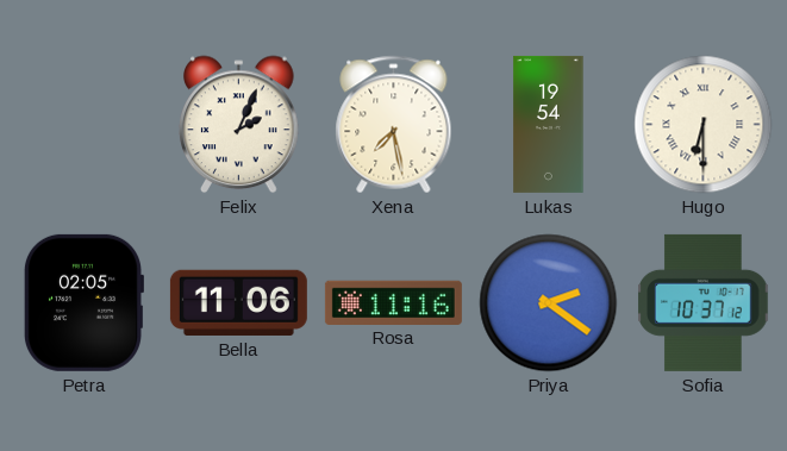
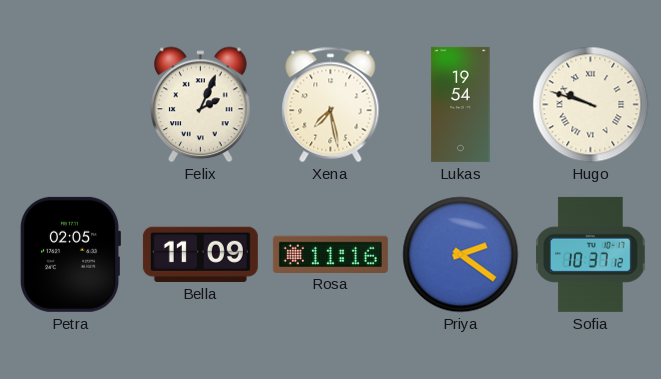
Hugo: 6:30 -> 9:48
Bella: 11:06 -> 11:09
